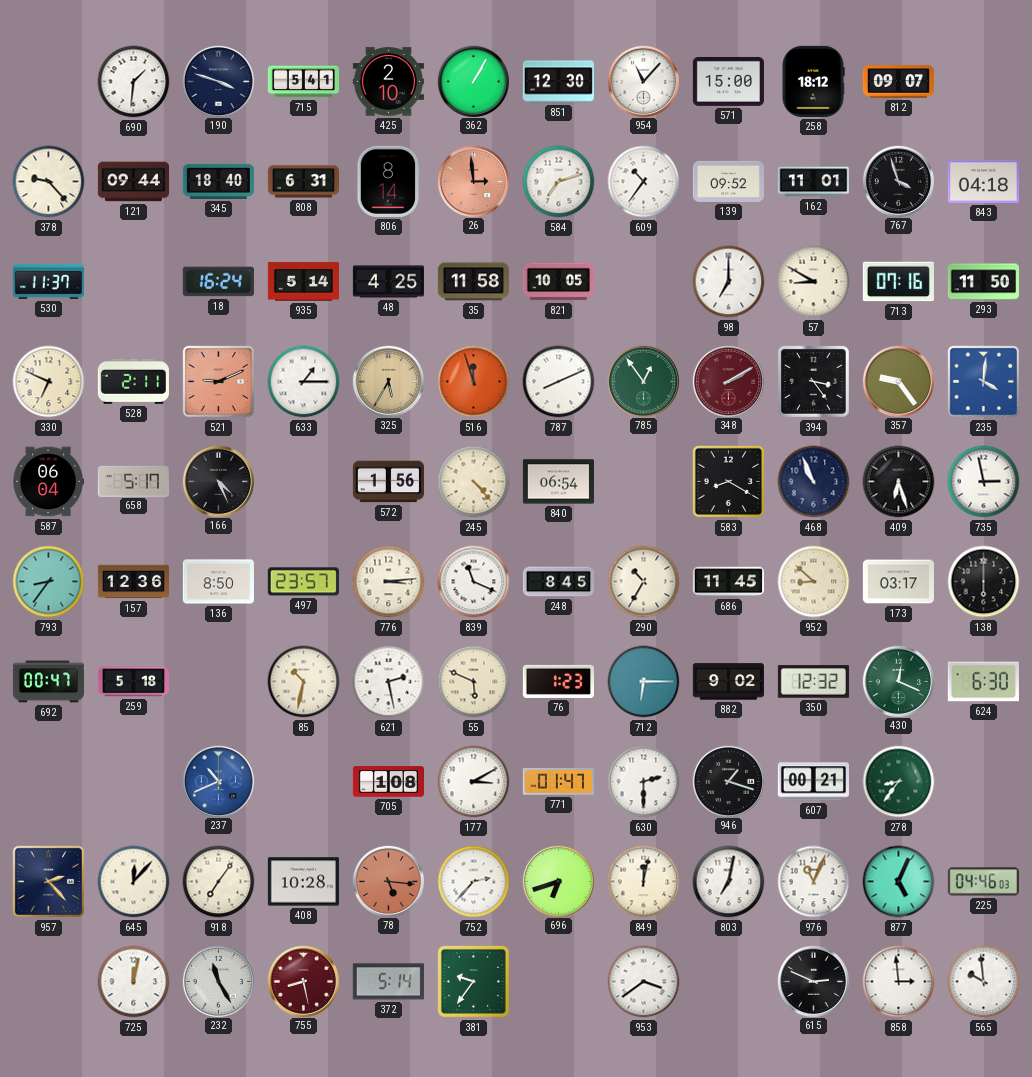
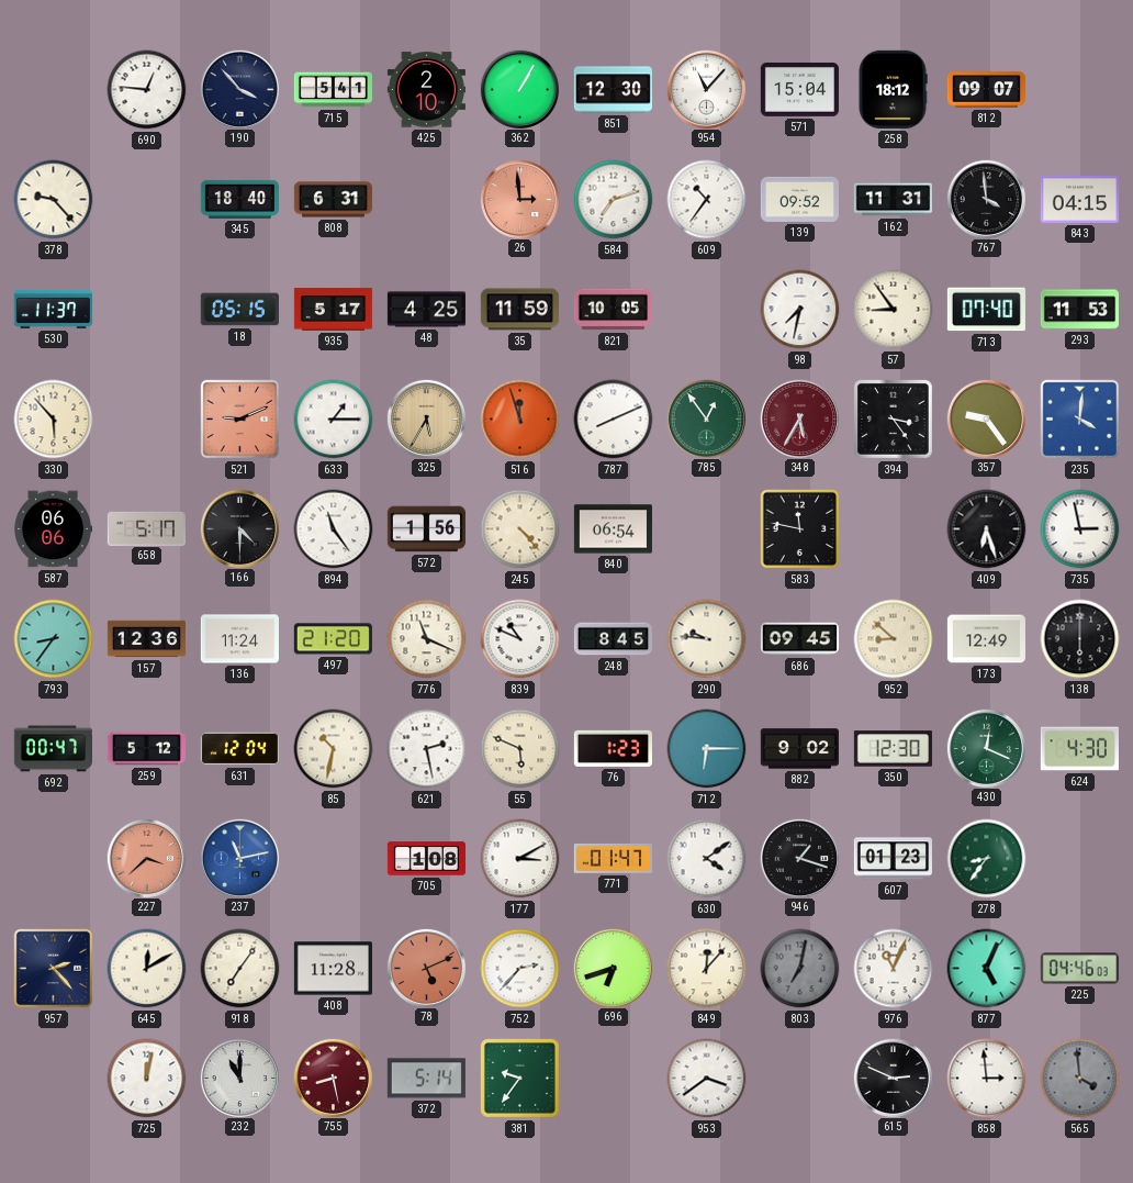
690: 1:31 -> 12:46
190: 3:48 -> 3:53
571: 15:00 -> 15:04
121: 09:44 -> none
806: 8:14 -> none
162: 11:01 -> 11:31
767: 3:57 -> 3:59
843: 04:18 -> 04:15
18: 16:24 -> 05:15
935: 5:14 -> 5:17
35: 11:58 -> 11:59
98: 7:00 -> 7:32
57: 8:50 -> 8:54
713: 07:16 -> 07:40
293: 11:50 -> 11:53
330: 6:49 -> 5:53
528: 2:11 -> none
348: 2:10 -> 5:35
587: 06:04 -> 06:06
166: 4:26 -> 4:30
894: none -> 11:24
583: 8:20 -> 11:47
468: 10:56 -> none
136: 8:50 -> 11:24
497: 23:57 -> 21:20
776: 3:14 -> 11:19
839: 11:19 -> 10:49
290: 10:35 -> 9:46
686: 11:45 -> 09:45
173: 03:17 -> 12:49
259: 5:18 -> 5:12
631: none -> 12:04
350: 12:32 -> 12:30
624: 6:30 -> 4:30
227: none -> 3:38
237: 10:41 -> 11:13
630: 2:30 -> 4:09
607: 00:21 -> 01:23
645: 12:07 -> 12:10
408: 10:28 -> 11:28
78: 5:16 -> 5:11
849: 12:02 -> 12:07
803 dial: white -> grey
232: 11:25 -> 11:00
565: 9:59 -> 3:59
565 dial: white -> grey
